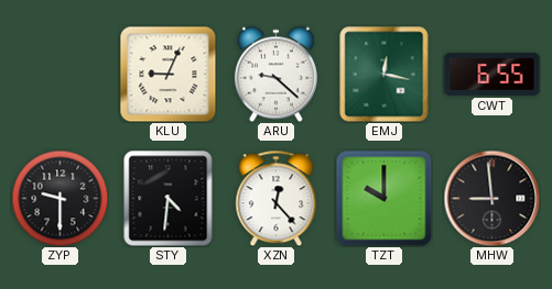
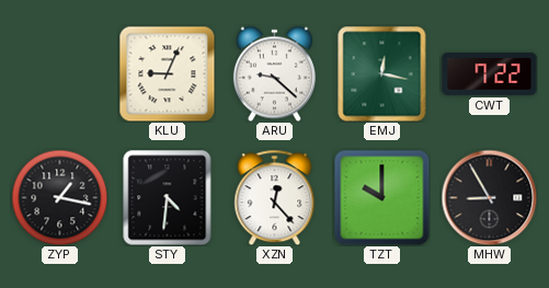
CWT: 6:55 -> 7:22
ZYP: 9:30 -> 1:17
MHW: 8:59 -> 8:55
